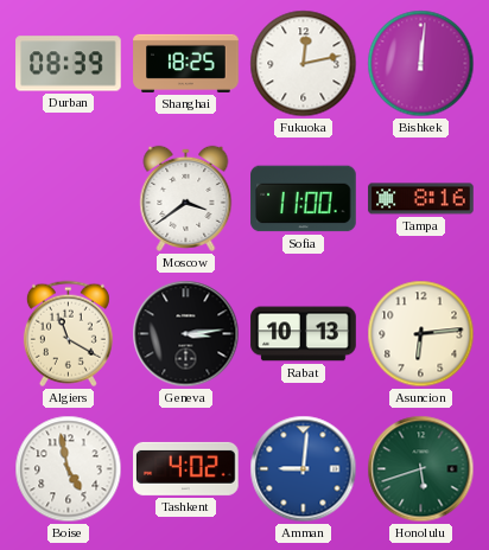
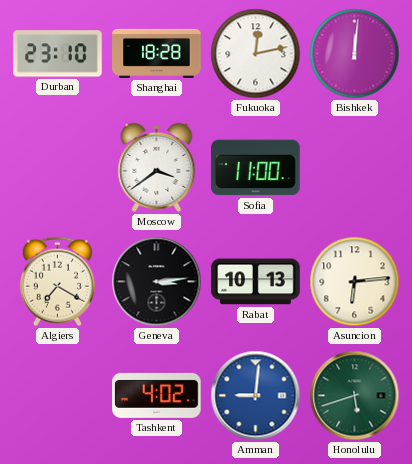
Durban: 08:39 -> 23:10
Shanghai: 18:25 -> 18:28
Tampa: 8:16 -> none
Algiers: 11:20 -> 7:20
Boise: 4:58 -> none
